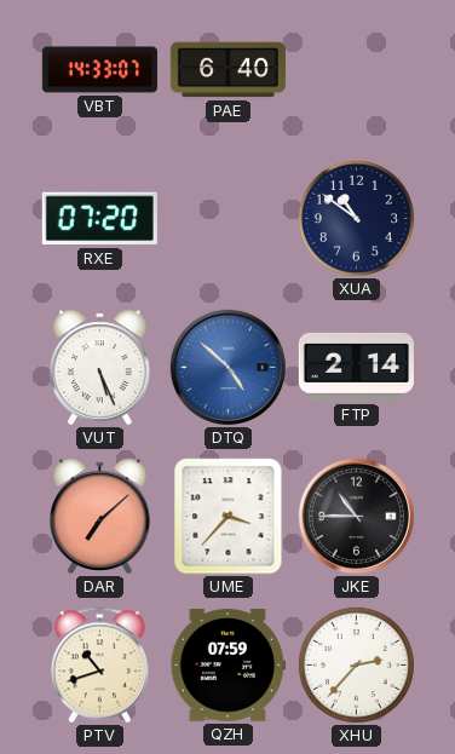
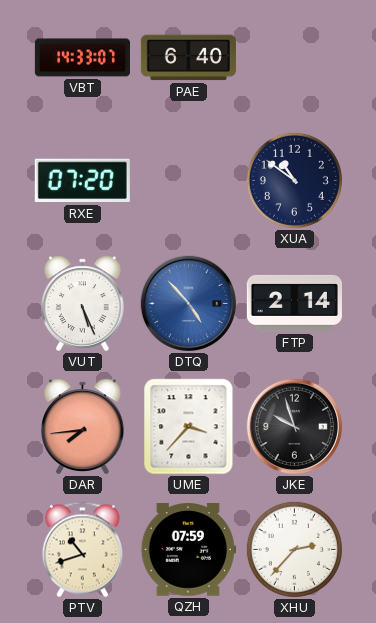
DTQ: 4:52 -> 4:53
DAR: 7:08 -> 7:44
JKE: 10:45 -> 9:57
